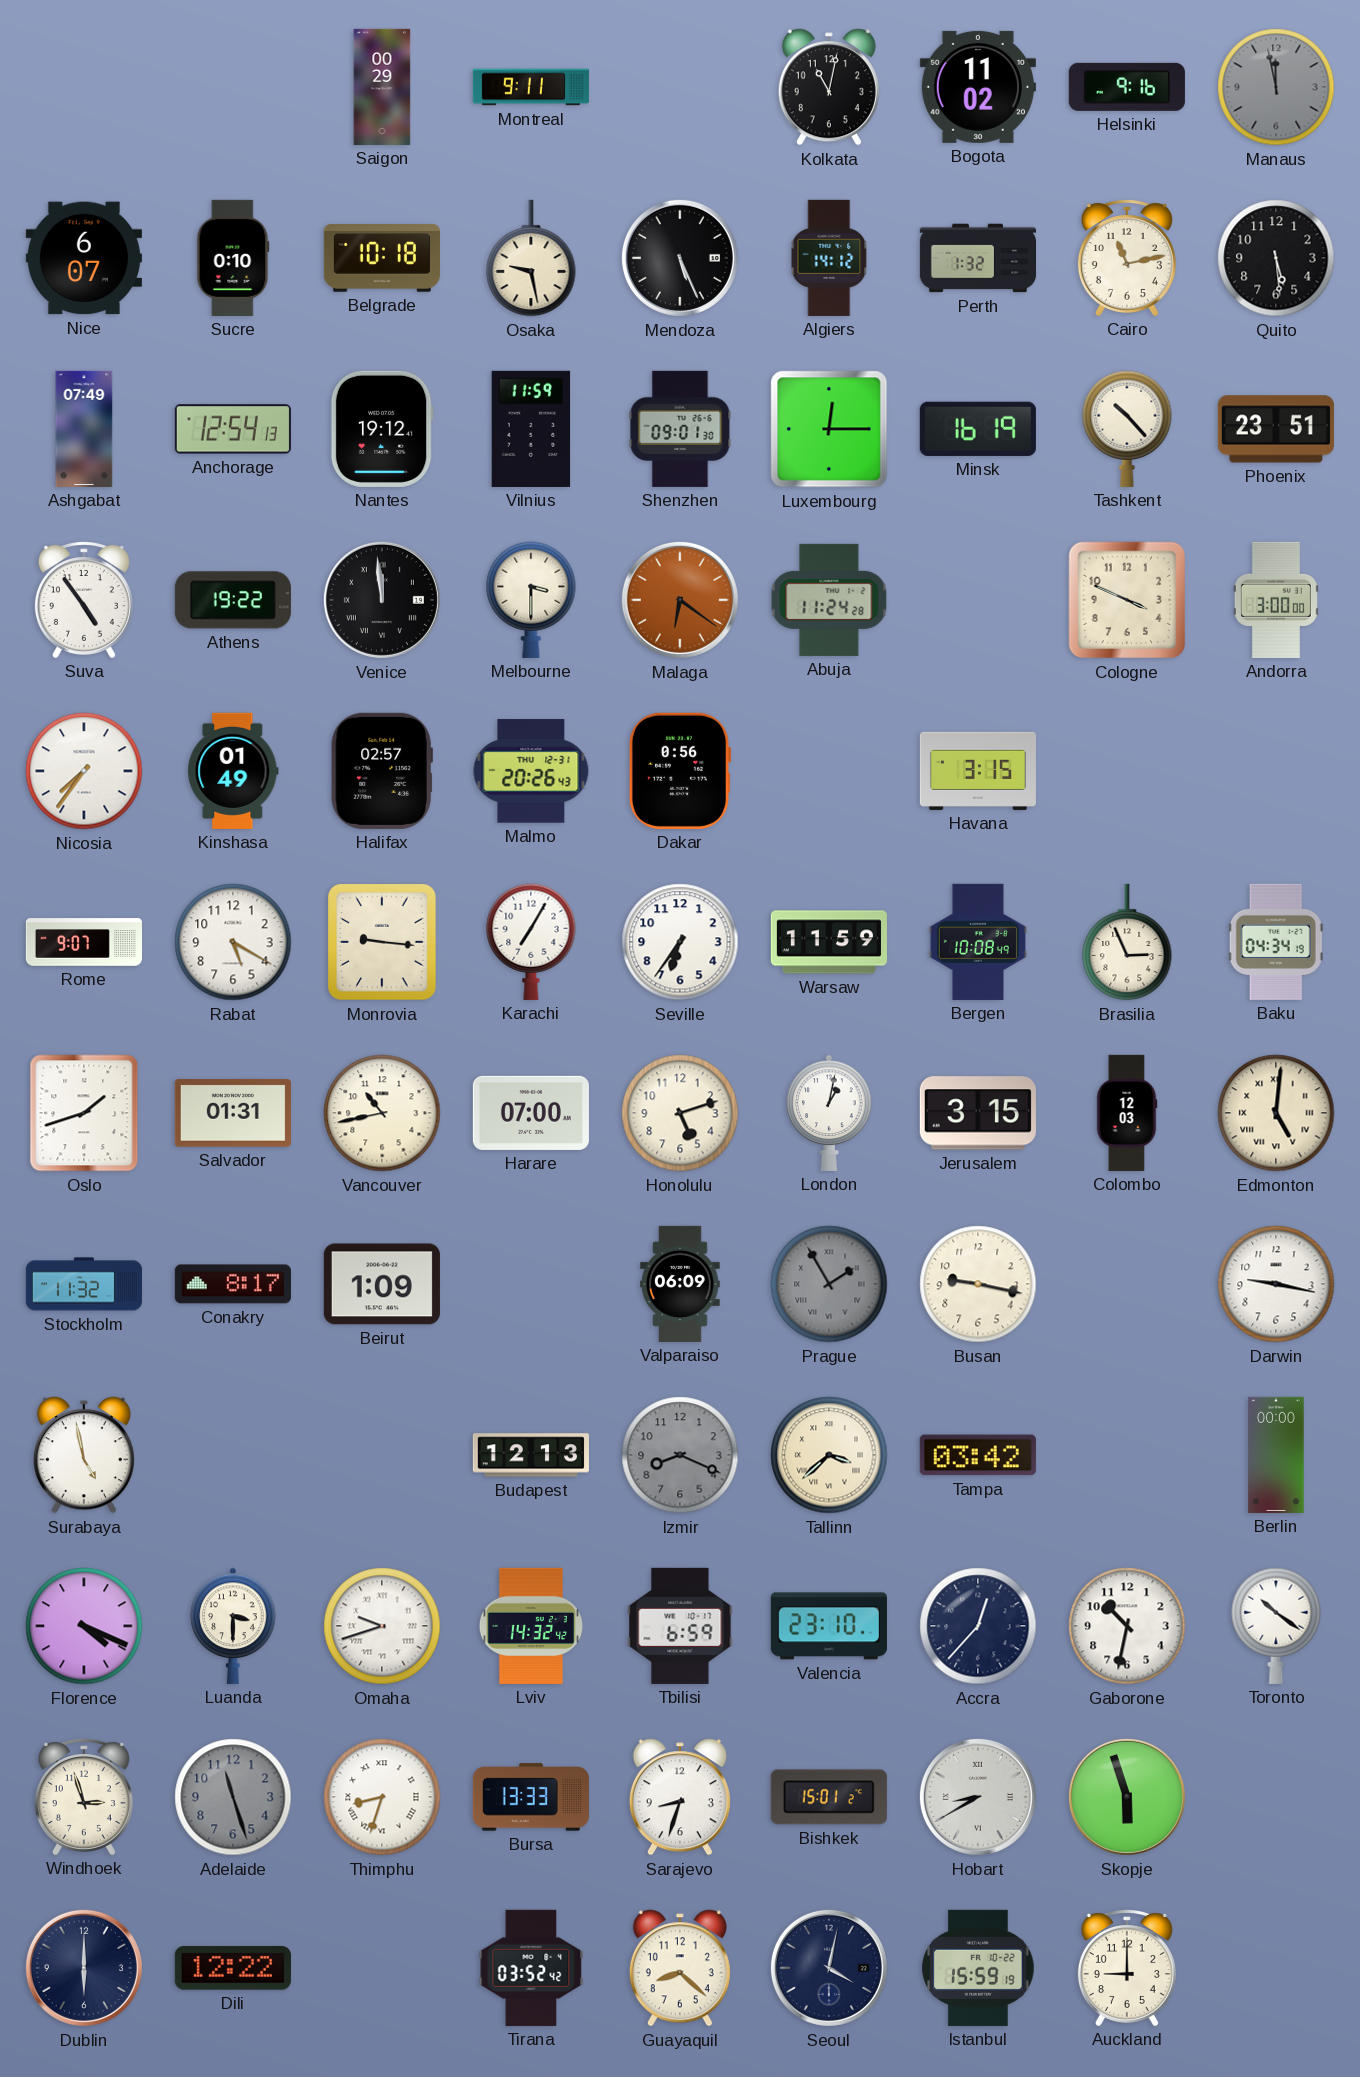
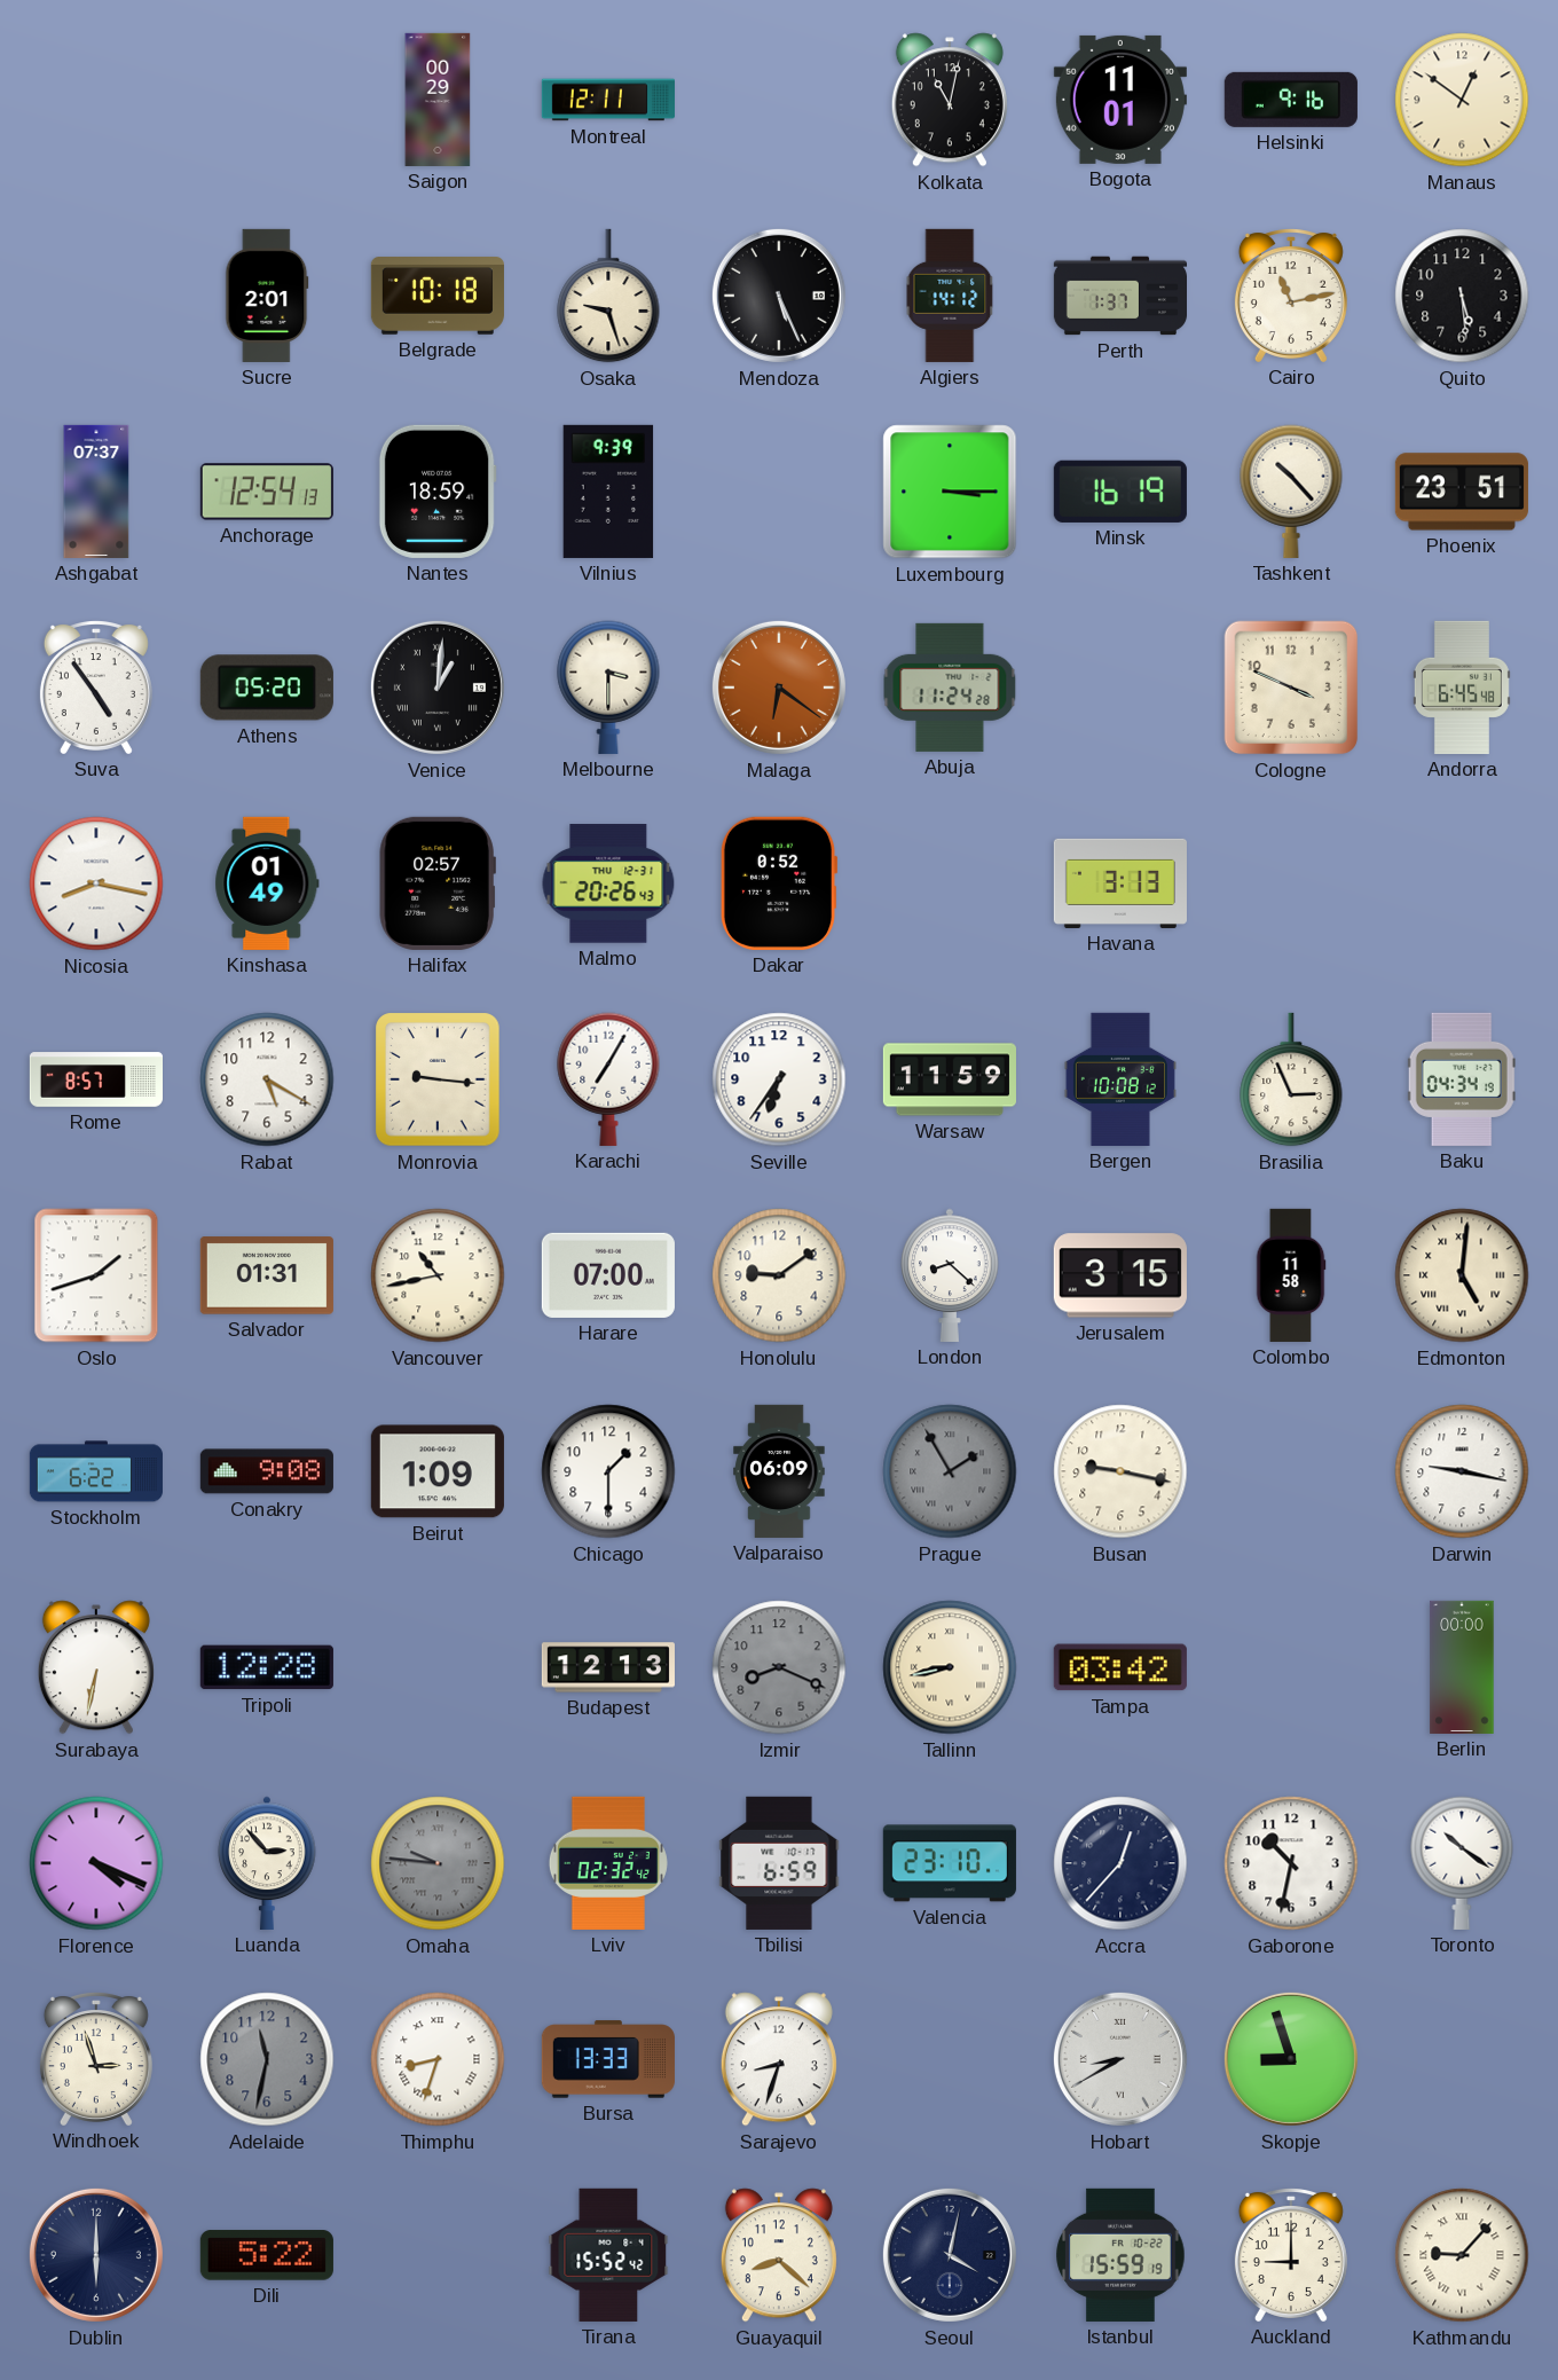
Montreal: 9:11 -> 12:11
Bogota: 11:02 -> 11:01
Manaus: 11:58 -> 12:51
Manaus dial: grey -> cream
Nice: 6:07 -> none
Sucre: 0:10 -> 2:01
Osaka: 9:28 -> 9:27
Perth: 1:32 -> 1:37
Ashgabat: 07:49 -> 07:37
Nantes: 19:12 -> 18:59
Vilnius: 11:59 -> 9:39
Shenzhen: 09:01 -> none
Luxembourg: 12:15 -> 3:15
Athens: 19:22 -> 05:20
Venice: 11:59 -> 1:01
Andorra: 3:00 -> 6:45
Nicosia: 7:36 -> 8:17
Dakar: 0:56 -> 0:52
Havana: 3:15 -> 3:13
Rome: 9:07 -> 8:57
Bergen: 10:08:49 -> 10:08:12
Honolulu: 5:12 -> 9:09
London: 1:02 -> 8:22
Colombo: 12:03 -> 11:58
Stockholm: 11:32 -> 6:22
Conakry: 8:17 -> 9:08
Chicago: none -> 1:30
Surabaya: 4:58 -> 6:32
Tripoli: none -> 12:28
Tallinn: 3:38 -> 8:43
Luanda: 3:30 -> 2:53
Omaha: 9:42 -> 9:46
Omaha dial: white -> grey
Lviv: 14:32 -> 02:32
Adelaide: 11:27 -> 11:32
Bishkek: 15:01 -> none
Skopje: 5:57 -> 8:57
Dili: 12:22 -> 5:22
Tirana: 03:52 -> 15:52
Kathmandu: none -> 9:07
